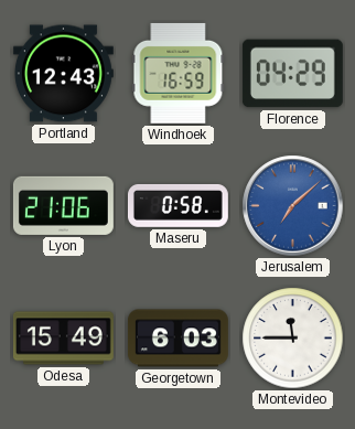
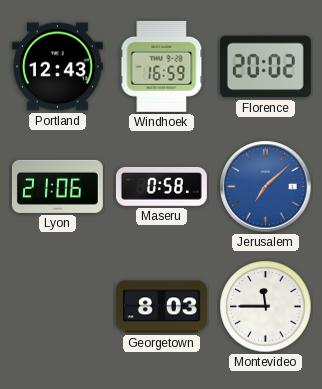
Florence: 04:29 -> 20:02
Odesa: 15:49 -> none
Georgetown: 6:03 -> 8:03
